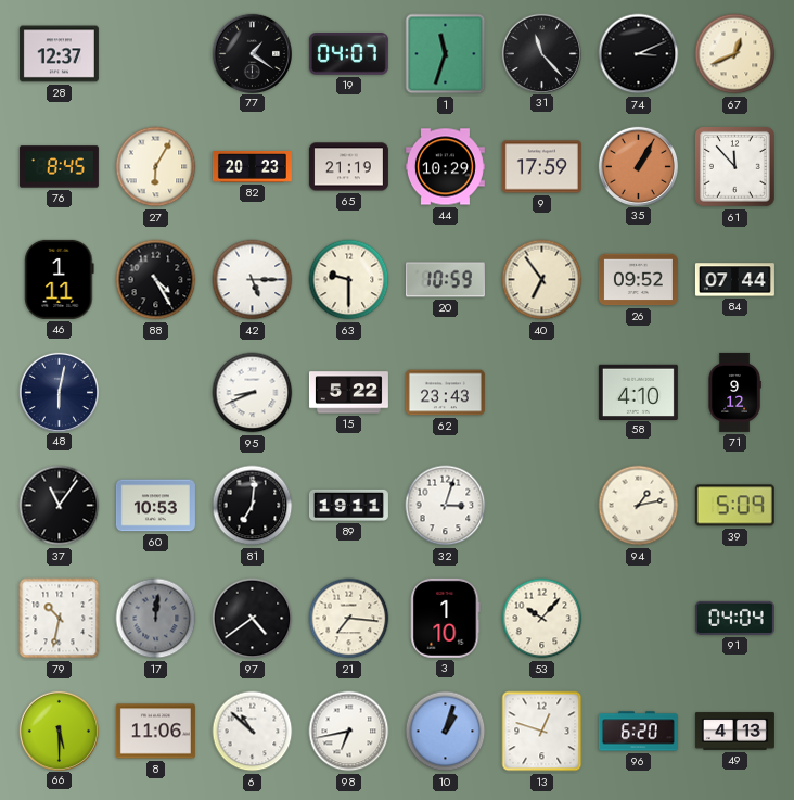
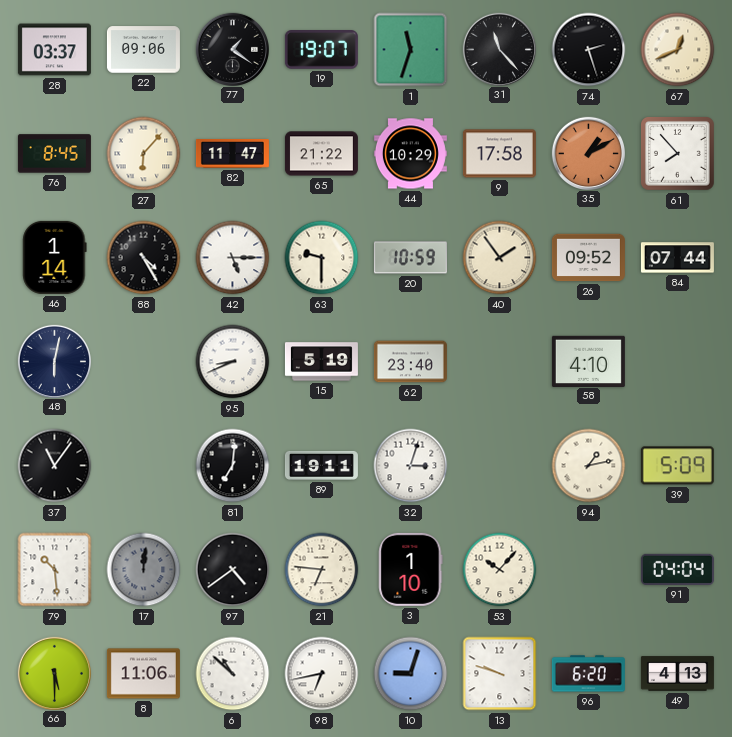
28: 12:37 -> 03:37
22: none -> 09:06
19: 04:07 -> 19:07
74: 3:11 -> 2:27
27: 6:05 -> 6:07
82: 20:23 -> 11:47
65: 21:19 -> 21:22
9: 17:59 -> 17:58
35: 1:05 -> 1:10
61: 11:53 -> 7:53
46: 1:11 -> 1:14
40: 6:54 -> 1:54
15: 5:22 -> 5:19
62: 23:43 -> 23:40
71: 9:12 -> none
60: 10:53 -> none
79: 10:32 -> 10:29
21: 7:16 -> 6:46
10: 1:03 -> 9:03
13: 12:48 -> 9:48
